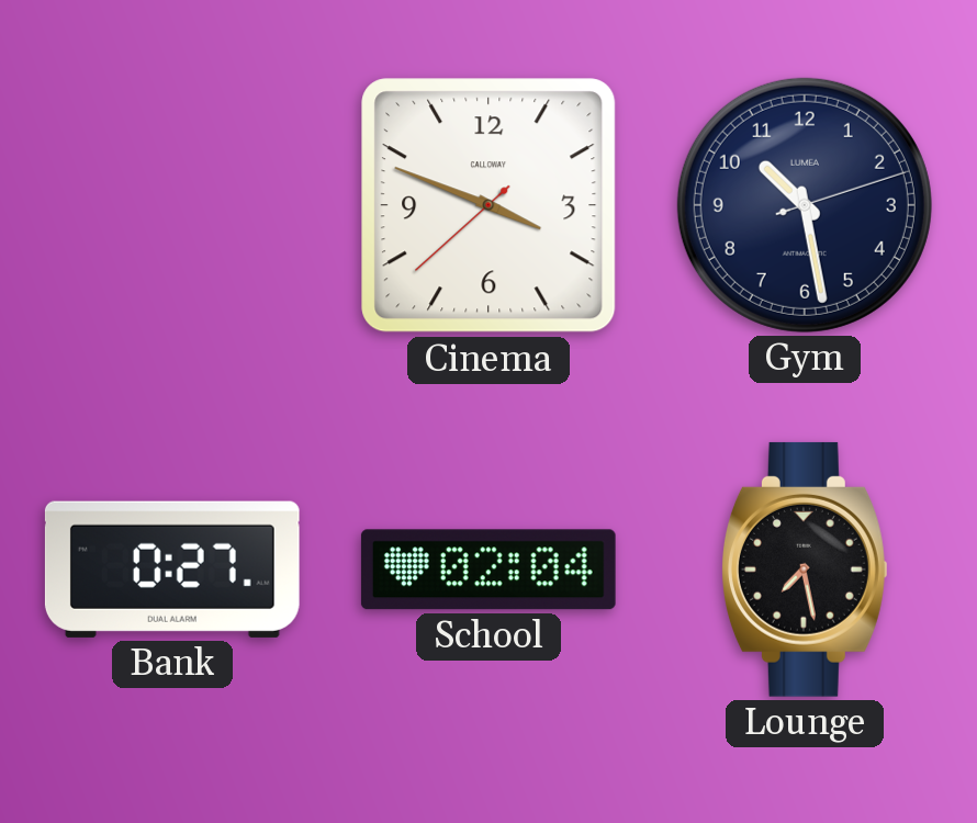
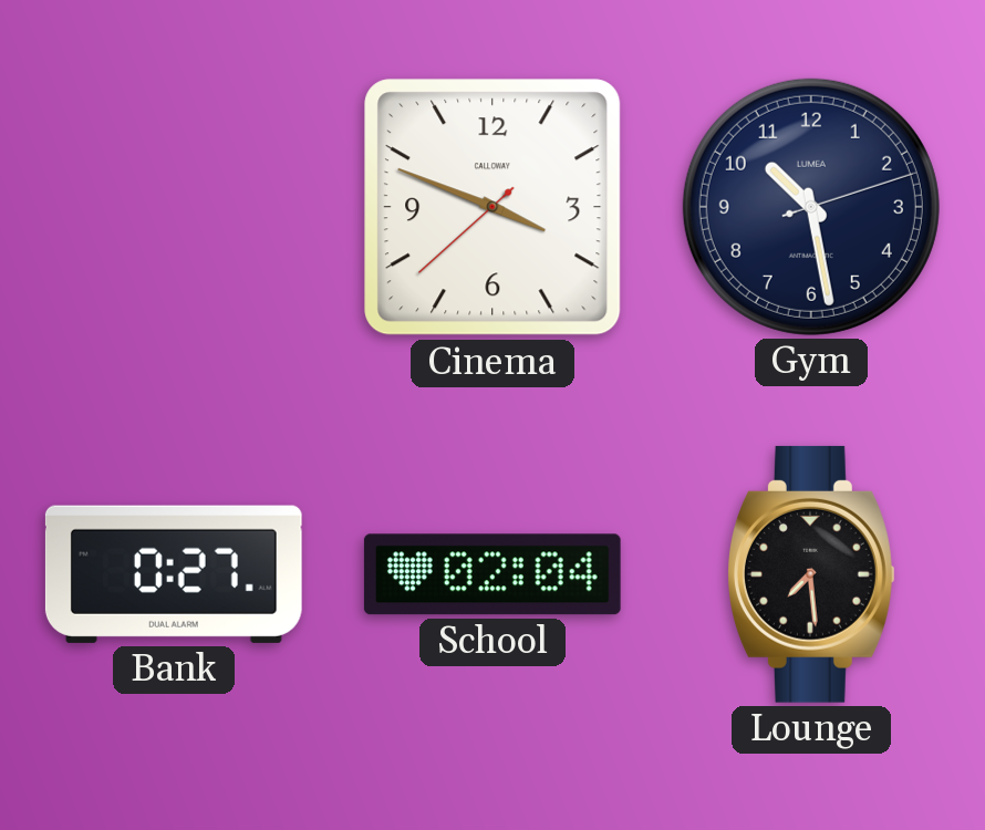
Lounge: 7:28 -> 7:29
